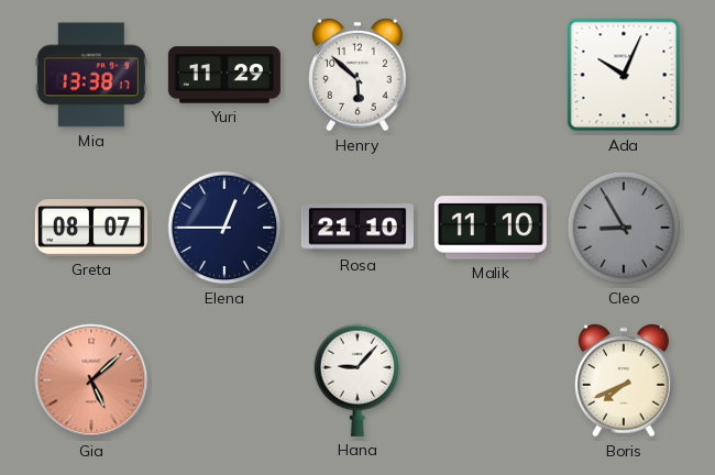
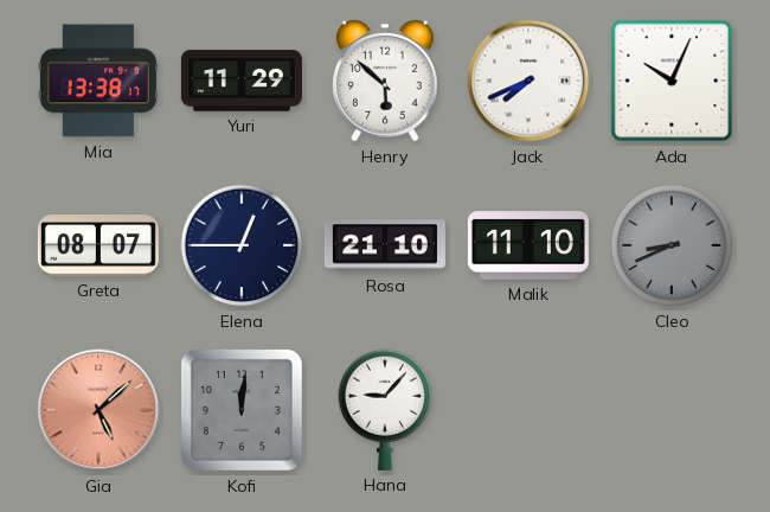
Jack: none -> 7:41
Cleo: 8:55 -> 8:41
Kofi: none -> 12:01
Boris: 7:41 -> none
